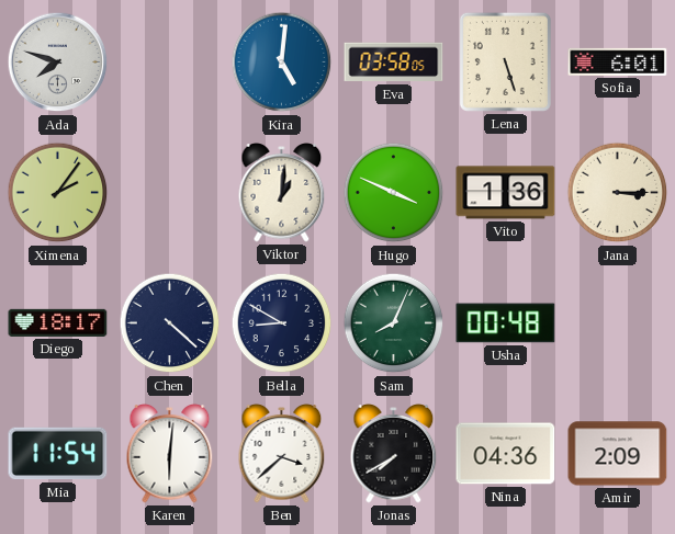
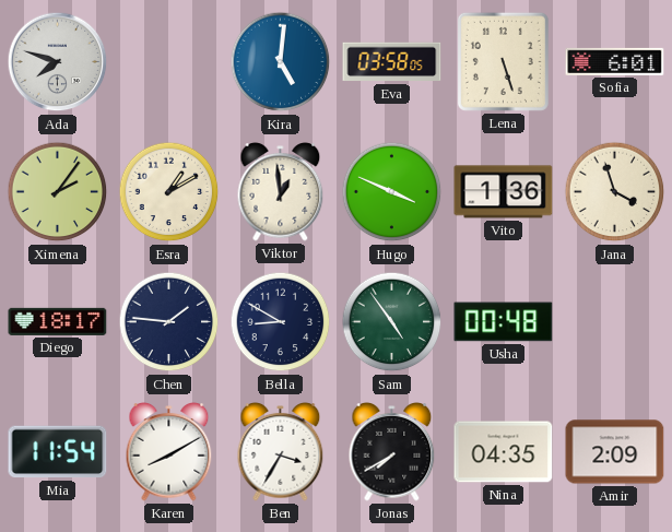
Esra: none -> 1:10
Viktor: 1:01 -> 12:59
Jana: 3:15 -> 3:57
Chen: 4:22 -> 1:46
Sam: 8:04 -> 4:54
Karen: 6:01 -> 8:10
Ben: 3:38 -> 3:35
Nina: 04:36 -> 04:35
